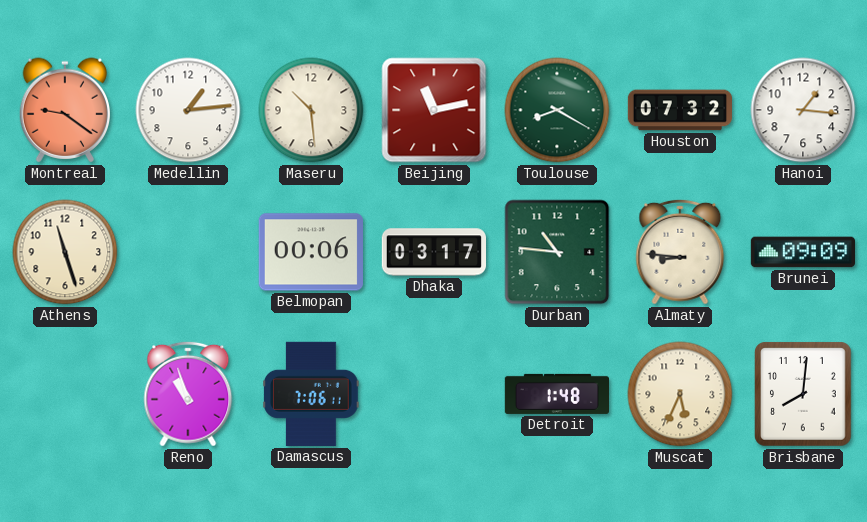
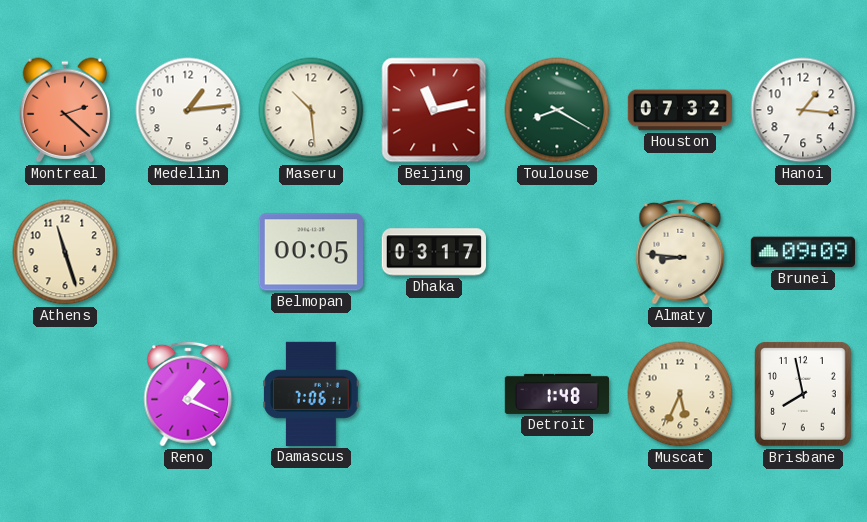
Montreal: 9:21 -> 2:22
Belmopan: 00:06 -> 00:05
Durban: 10:46 -> none
Reno: 10:57 -> 1:19
Brisbane: 8:01 -> 7:58
